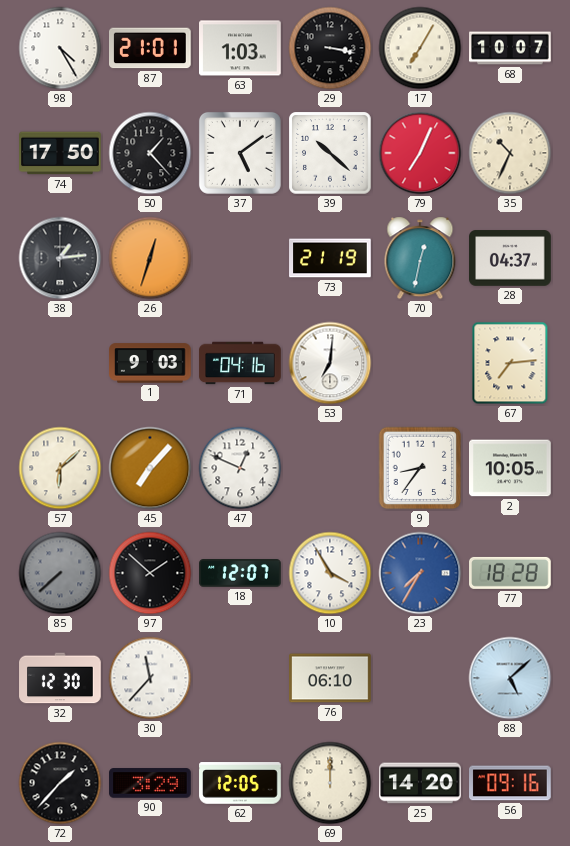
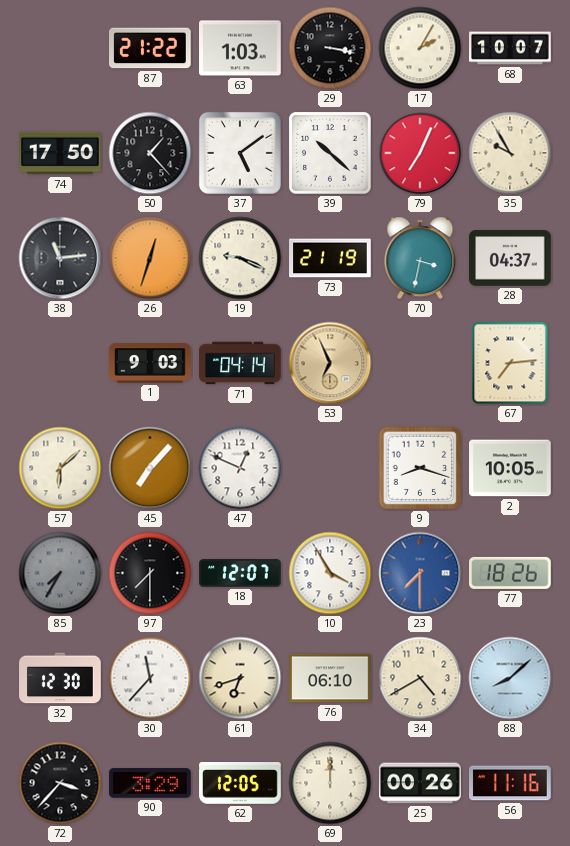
98: 4:25 -> none
87: 21:01 -> 21:22
17: 7:05 -> 2:05
35: 10:34 -> 9:55
38: 1:14 -> 11:14
19: none -> 9:19
70: 12:32 -> 3:32
71: 04:16 -> 04:14
53: 7:01 -> 6:56
53 dial: white -> champagne
9: 8:36 -> 8:18
85: 7:38 -> 7:35
97: 1:52 -> 7:30
23: 7:35 -> 7:30
77: 18:28 -> 18:26
61: none -> 6:42
34: none -> 4:40
88: 5:08 -> 8:08
72: 1:37 -> 3:37
25: 14:20 -> 00:26
56: 09:16 -> 11:16
